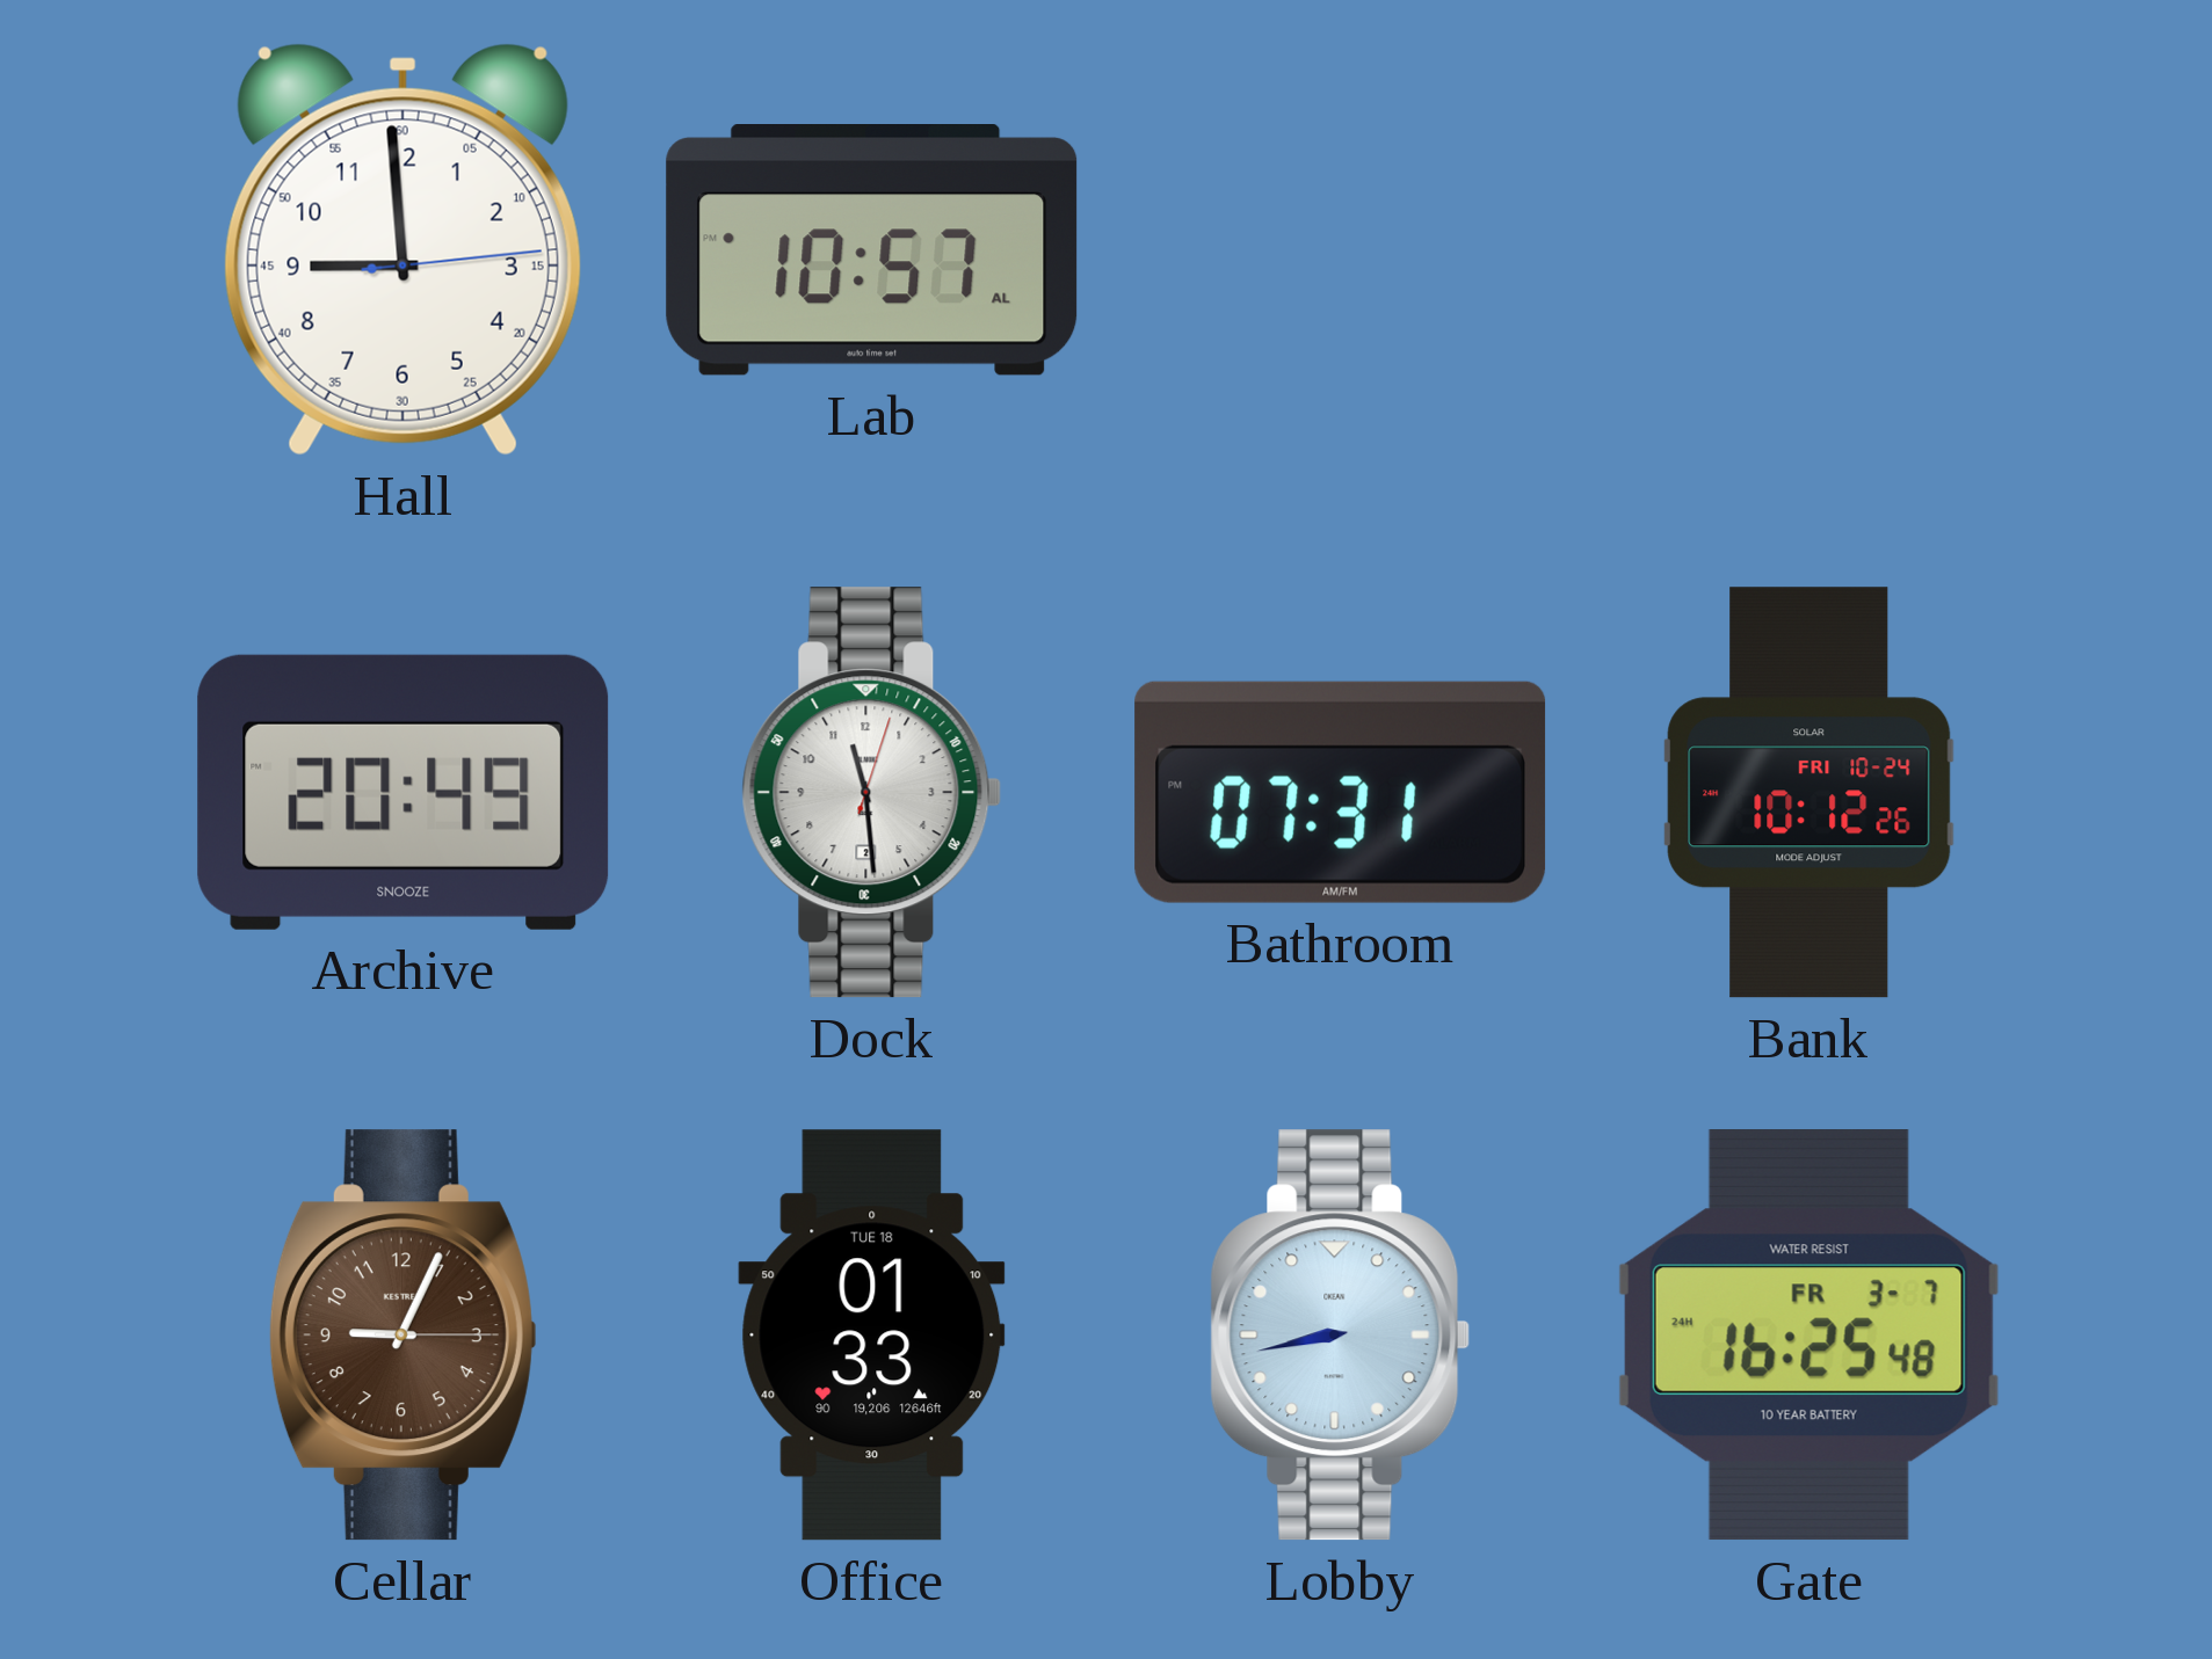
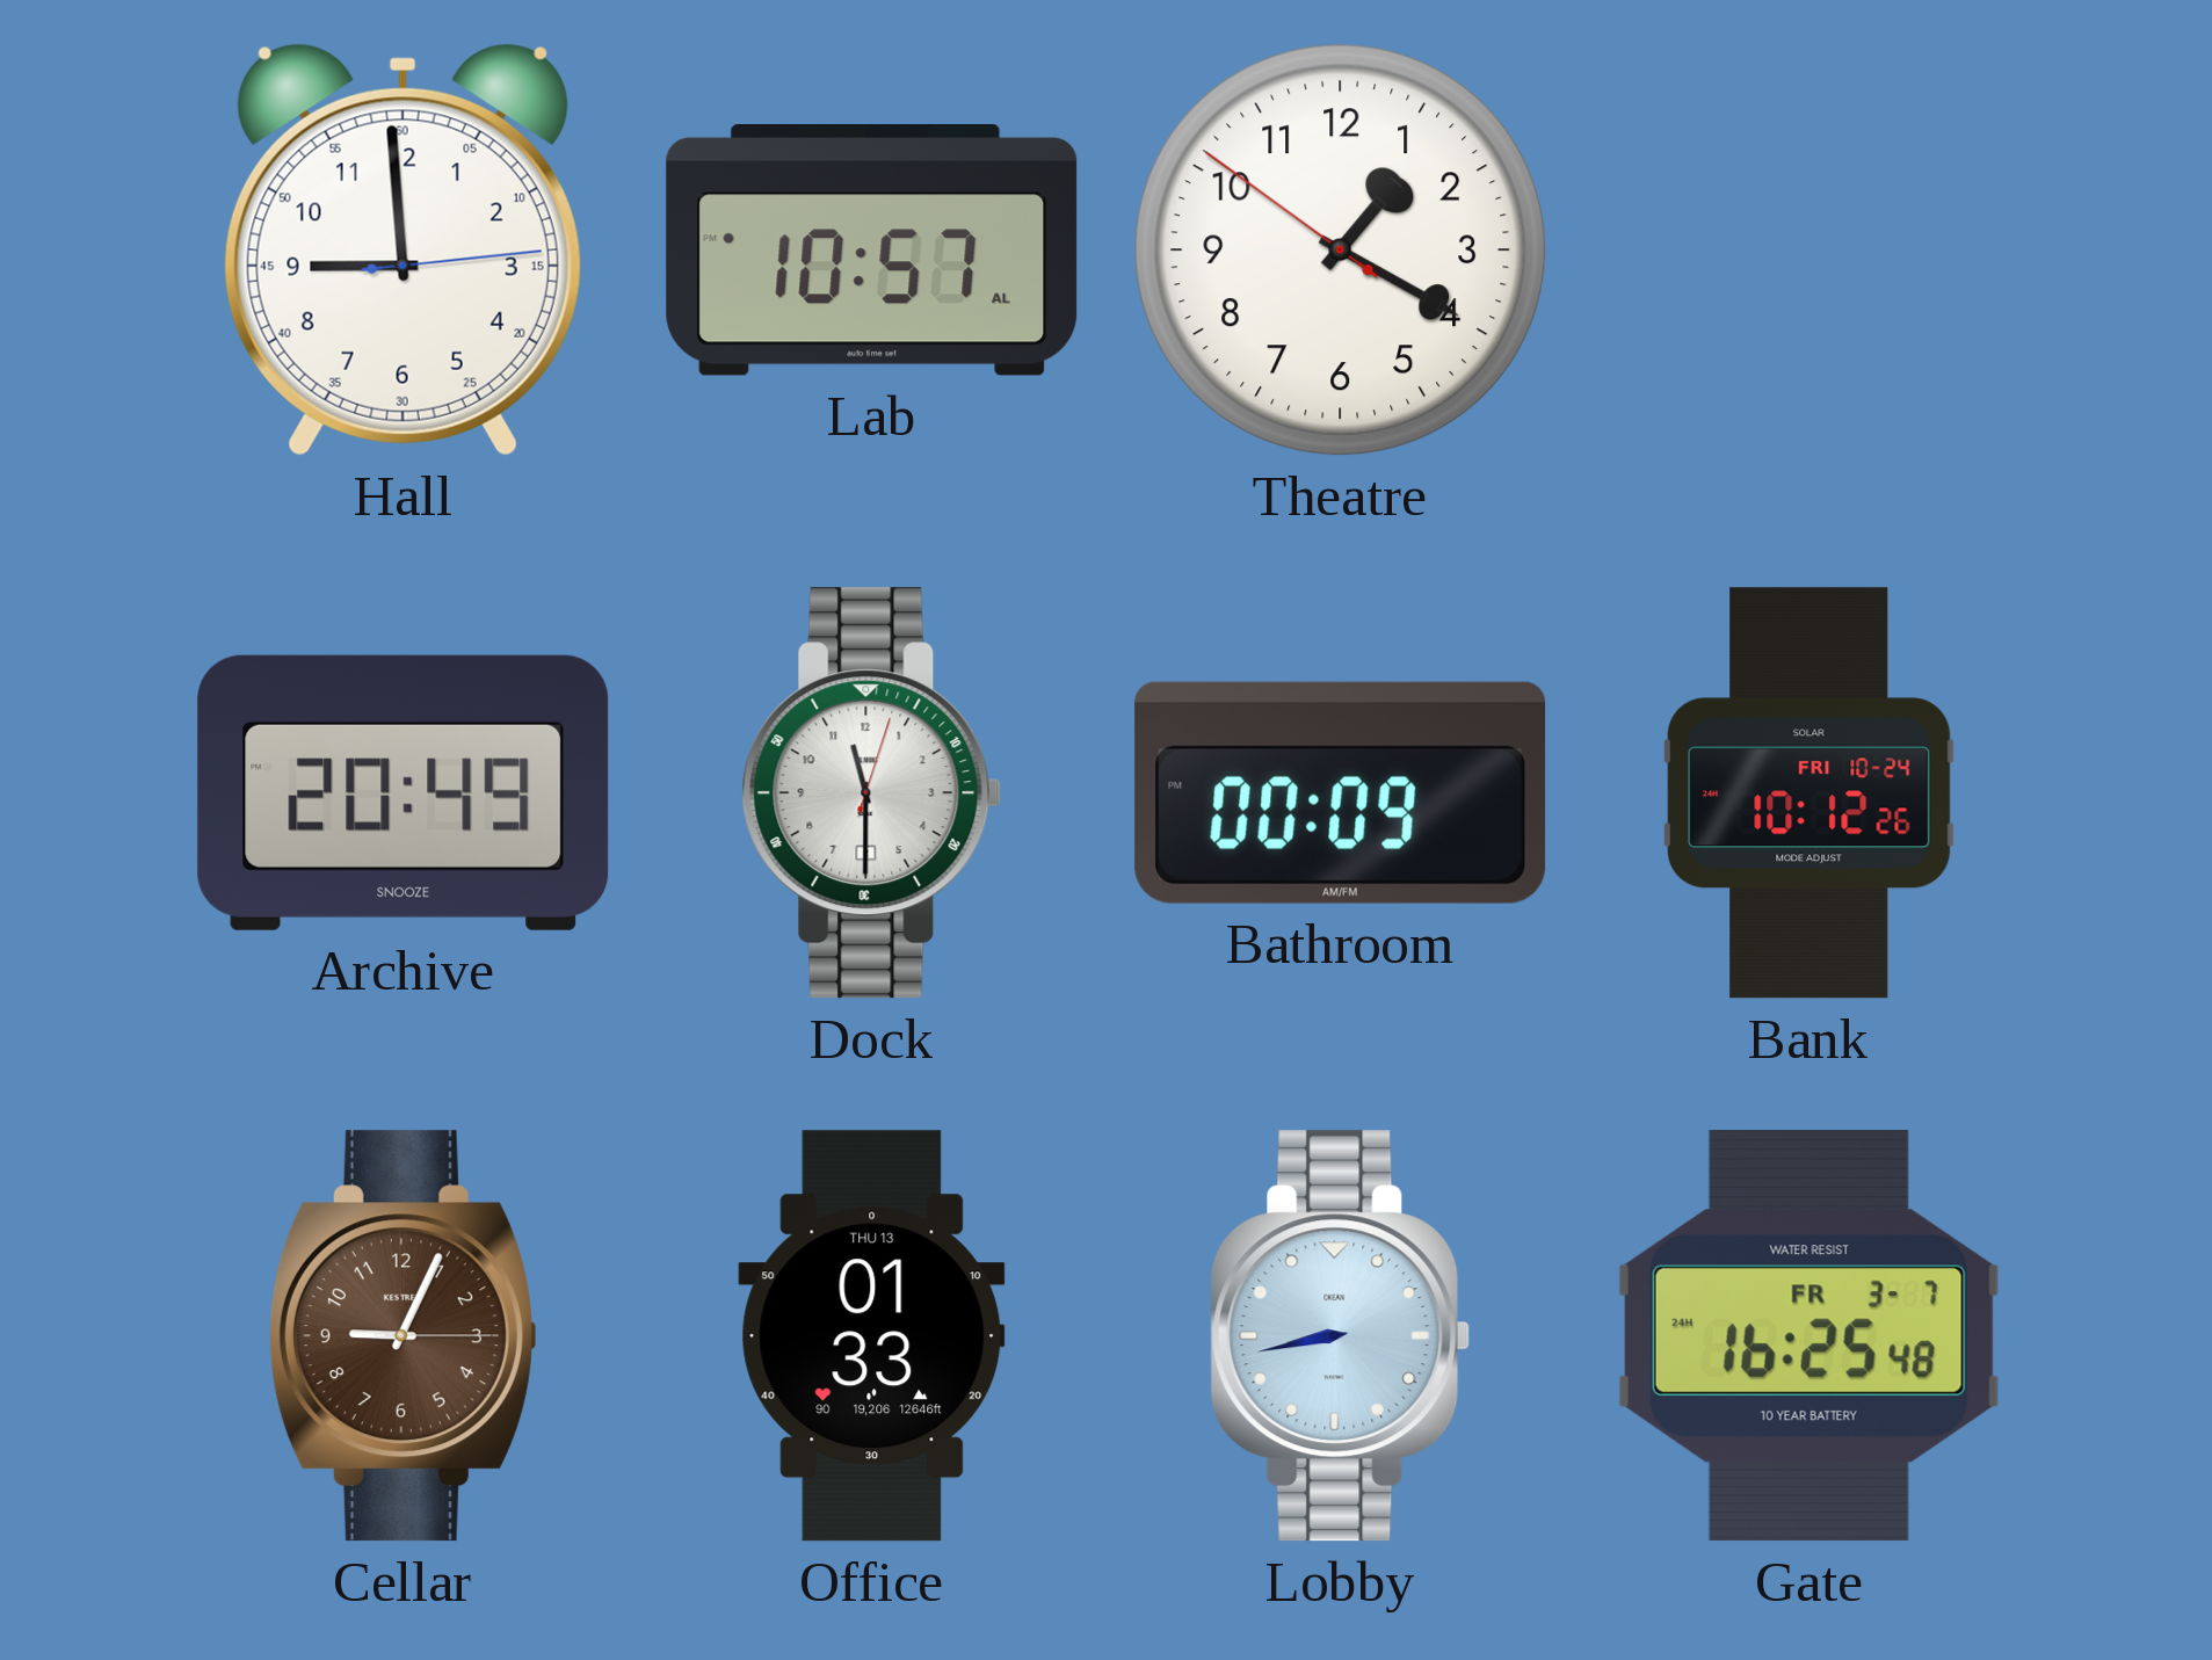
Theatre: none -> 1:19
Dock: 11:29 -> 11:30
Bathroom: 07:31 -> 00:09
Office date: TUE 18 -> THU 13
